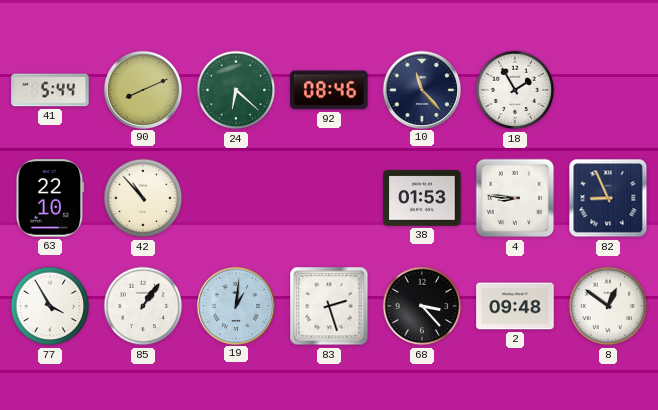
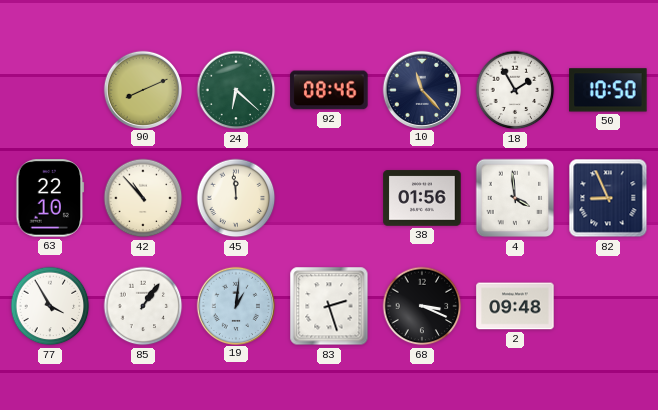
41: 5:44 -> none
50: none -> 10:50
45: none -> 11:59
38: 01:53 -> 01:56
4: 8:46 -> 3:59
68: 3:23 -> 3:19
8: 12:51 -> none
